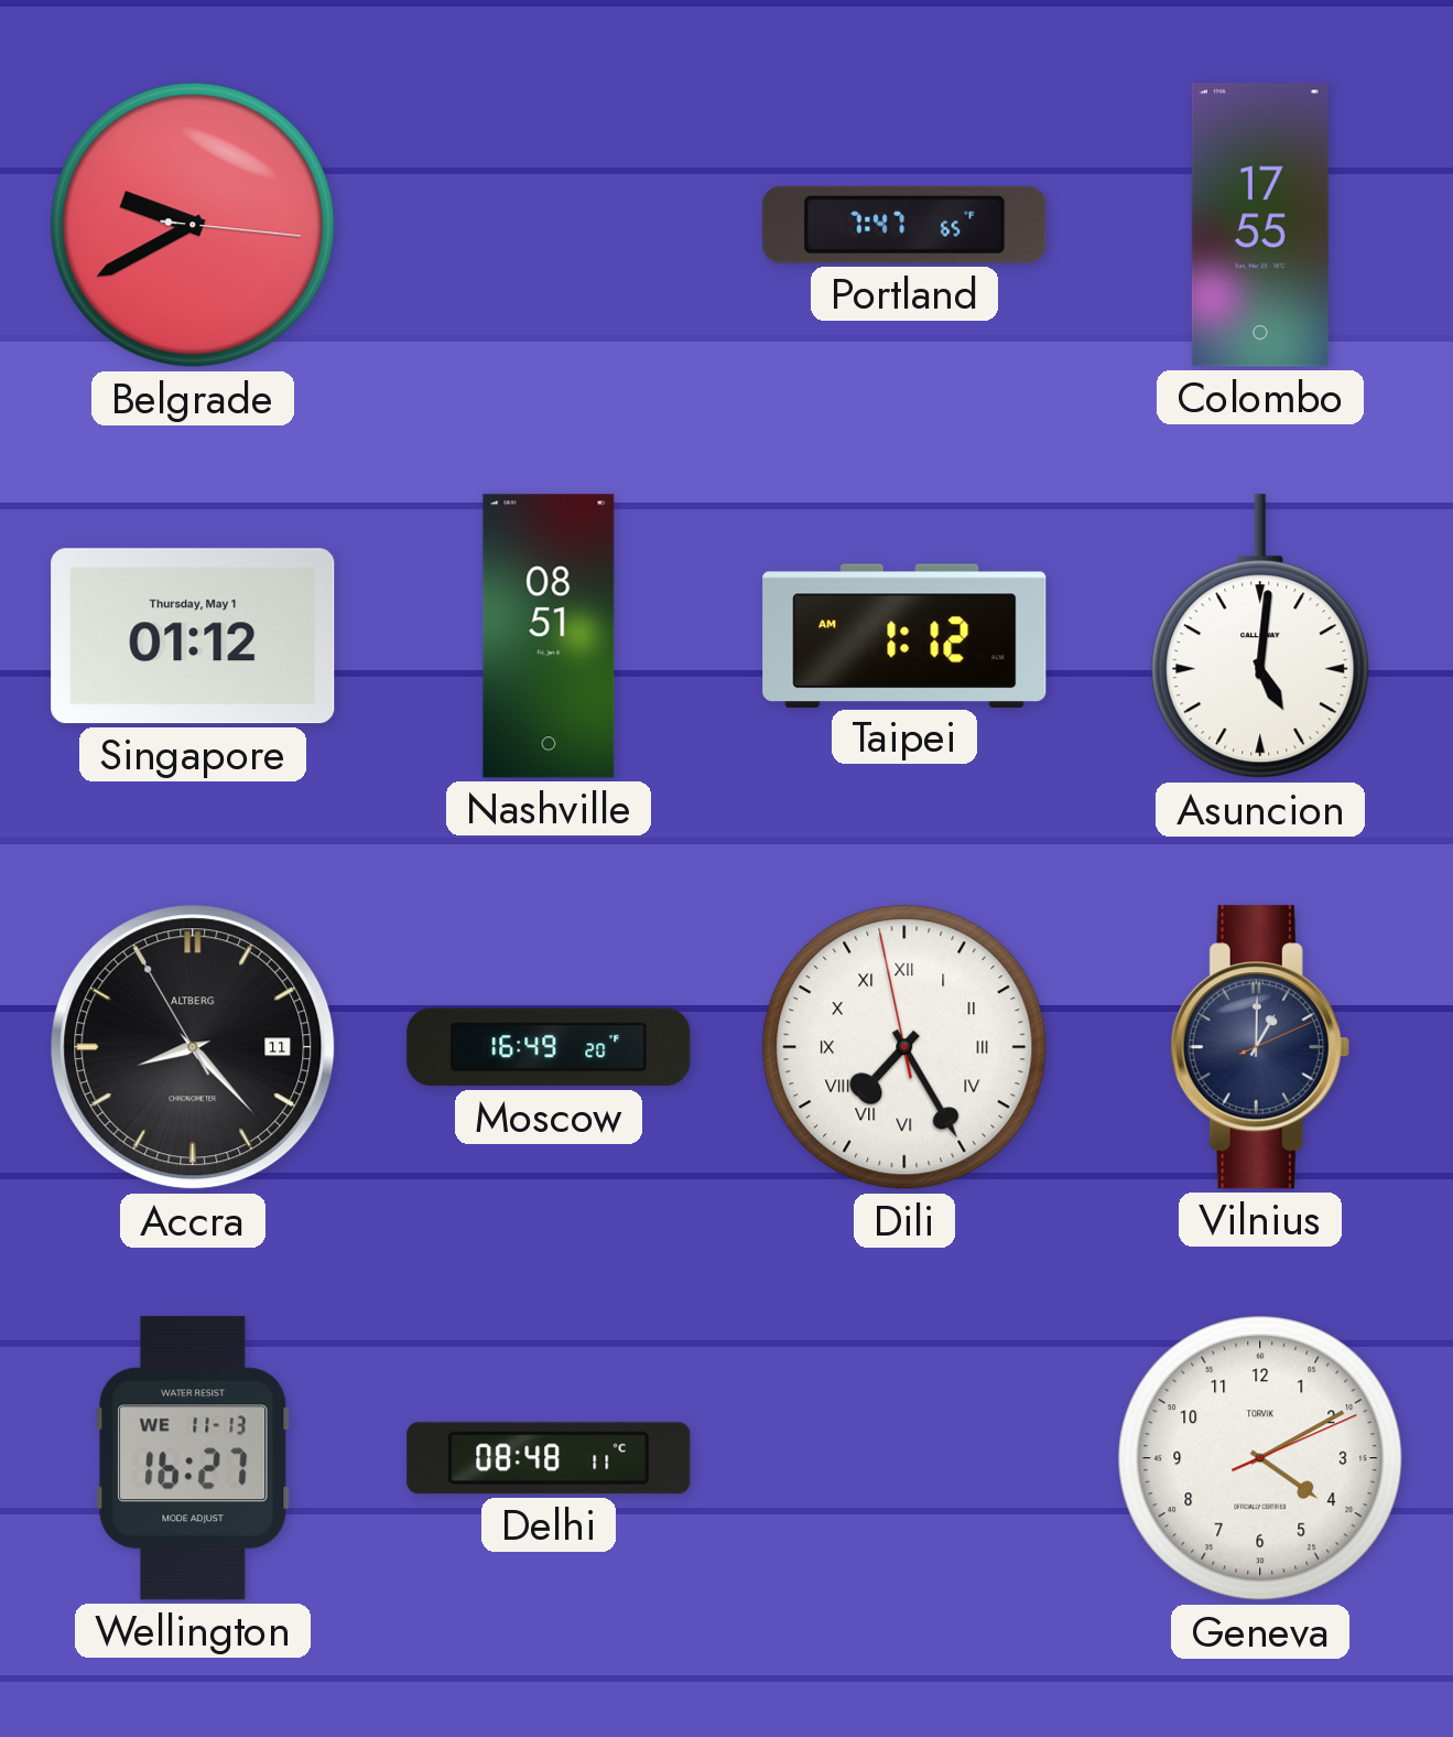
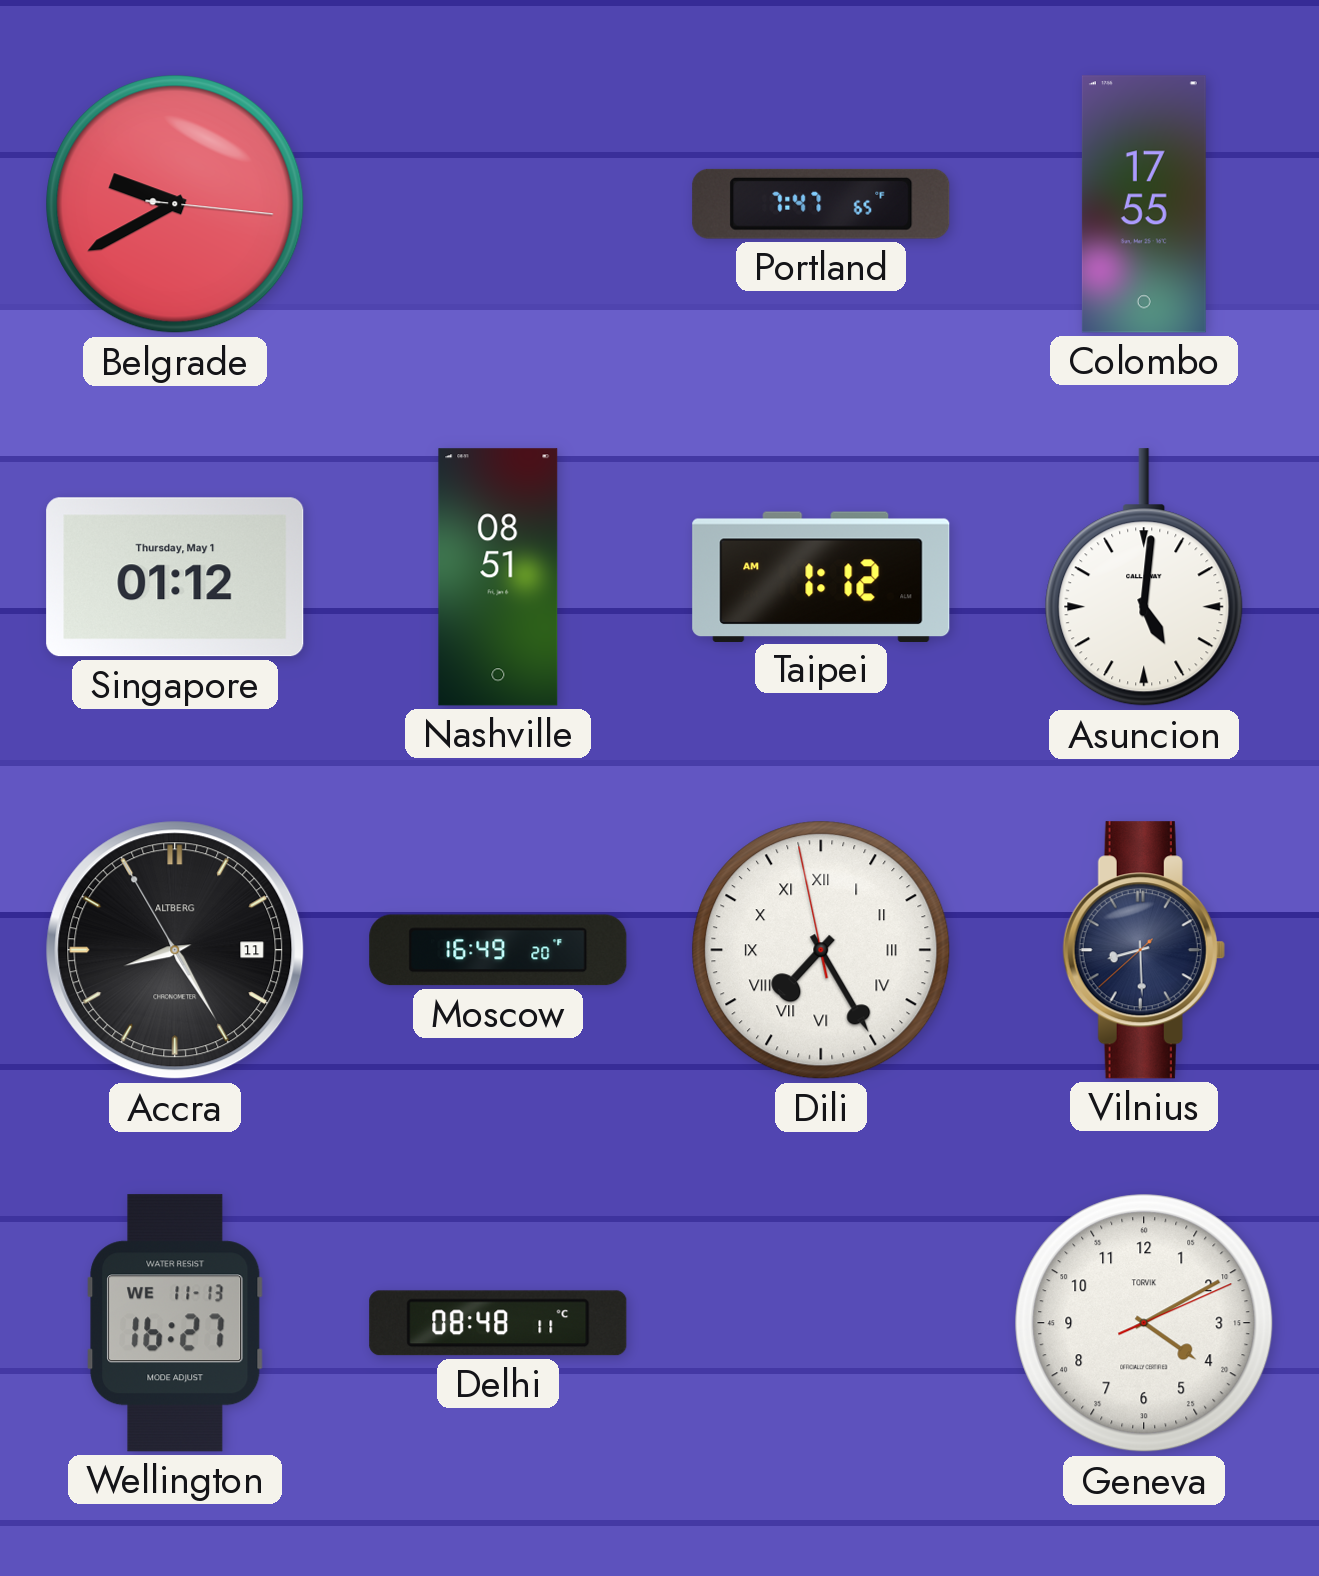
Accra: 8:22 -> 8:24
Vilnius: 1:00 -> 8:29
